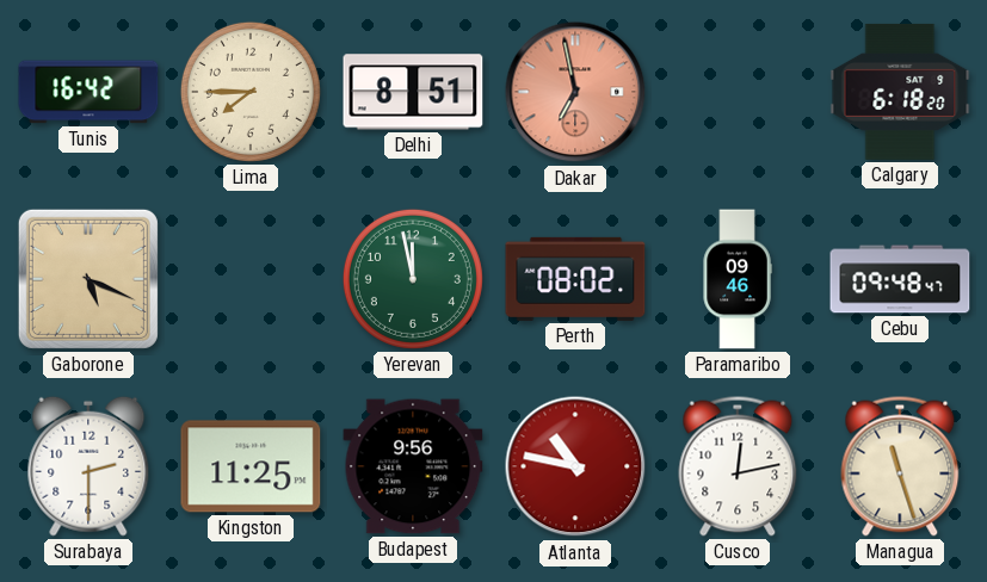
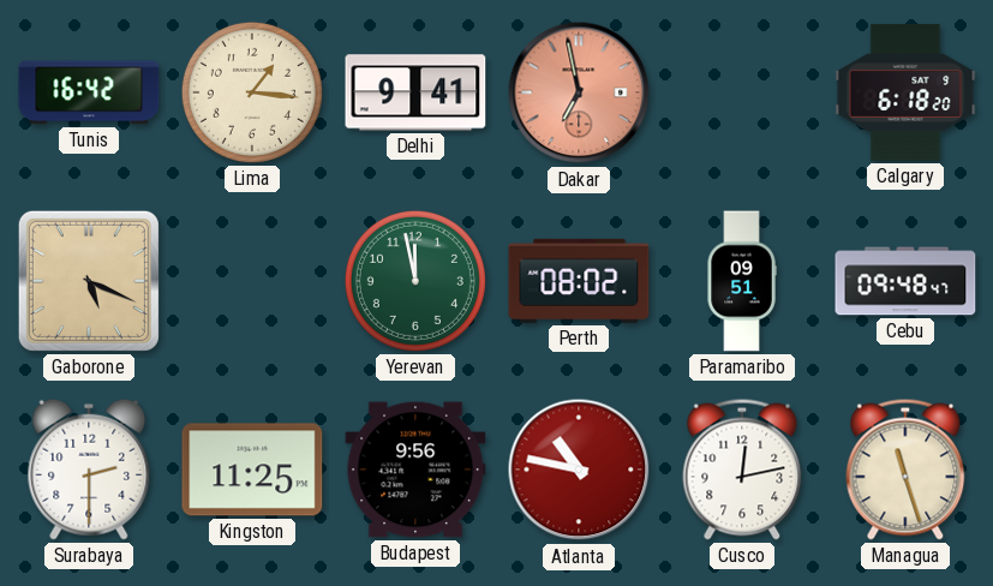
Lima: 7:45 -> 1:16
Delhi: 8:51 -> 9:41
Paramaribo: 09:46 -> 09:51
